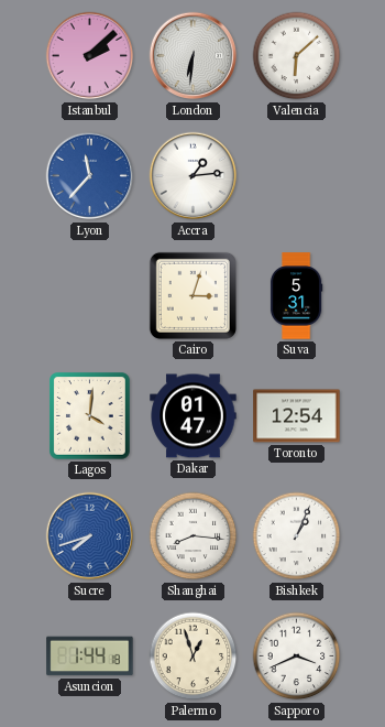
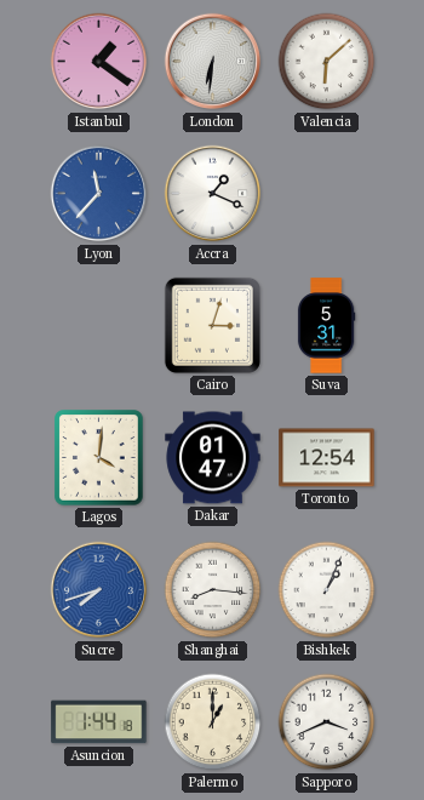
Istanbul: 2:08 -> 1:21
Accra: 1:14 -> 1:19
Palermo: 12:57 -> 1:00
